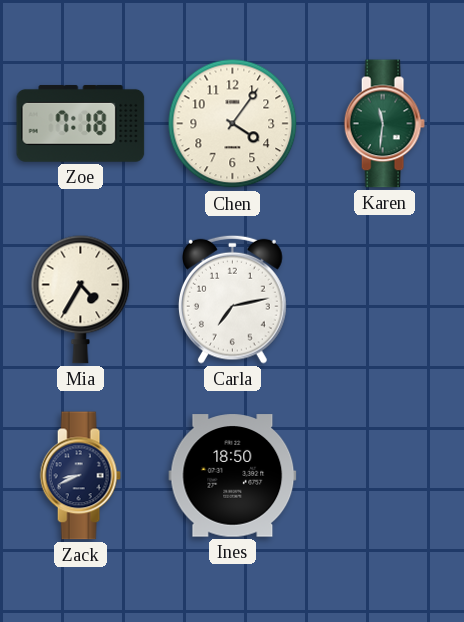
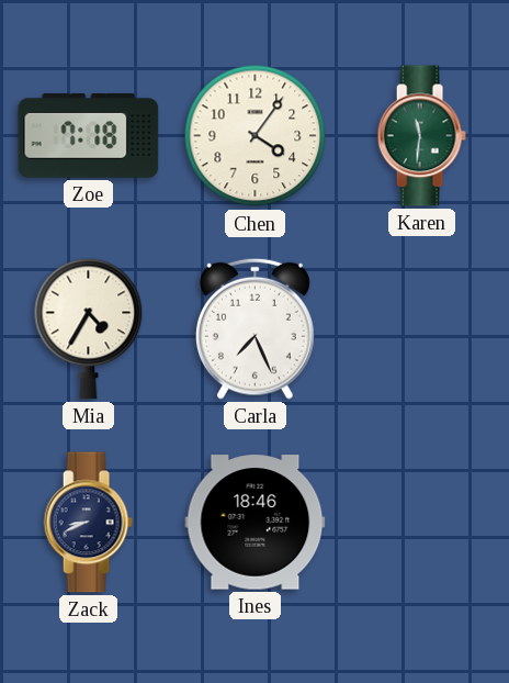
Carla: 7:13 -> 7:26
Ines: 18:50 -> 18:46
